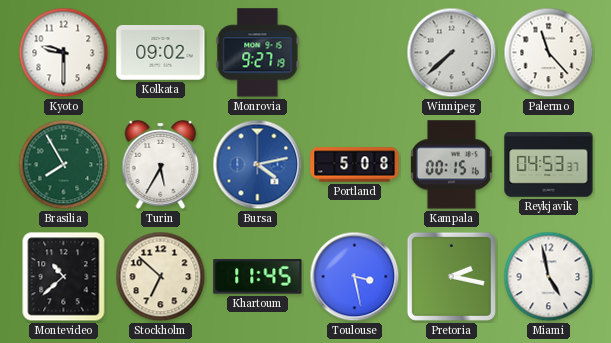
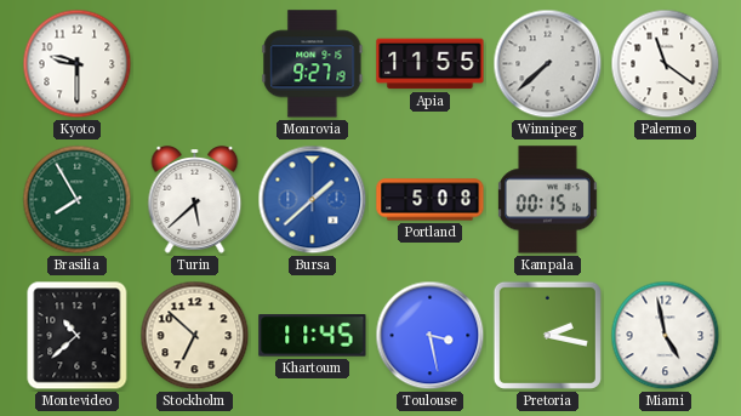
Kolkata: 09:02 -> none
Apia: none -> 11:55
Palermo: 11:23 -> 11:21
Turin: 5:35 -> 5:38
Bursa: 4:13 -> 1:38
Reykjavik: 04:53 -> none
